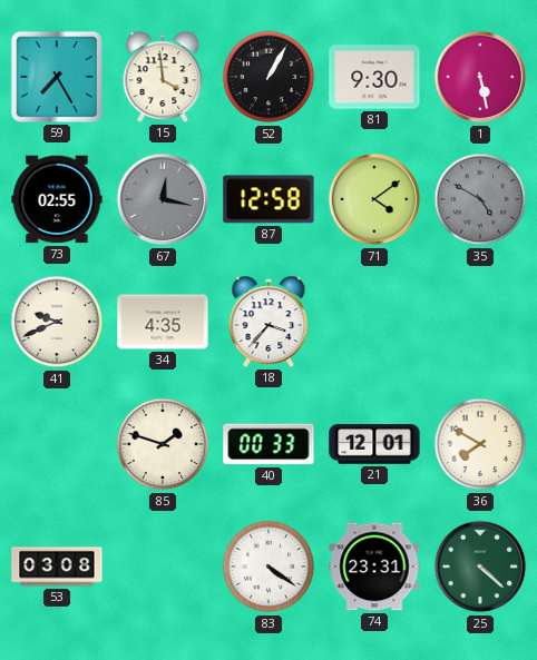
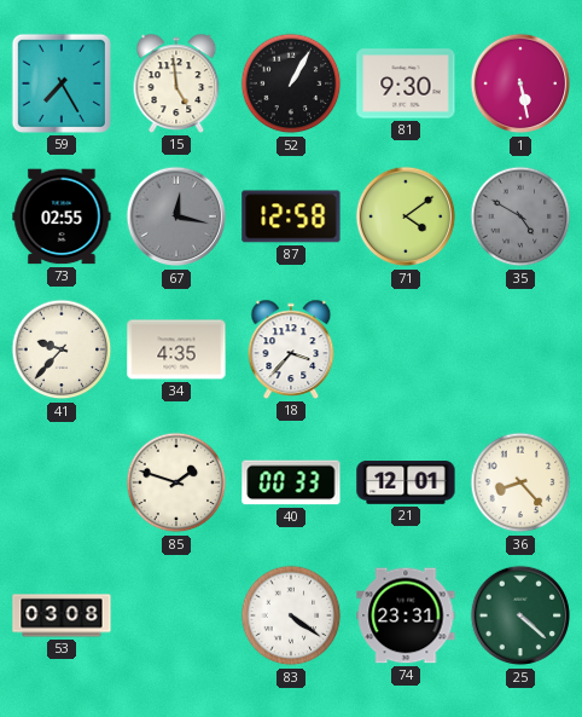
15: 3:59 -> 4:59
41: 9:41 -> 9:37
36: 7:50 -> 8:23
